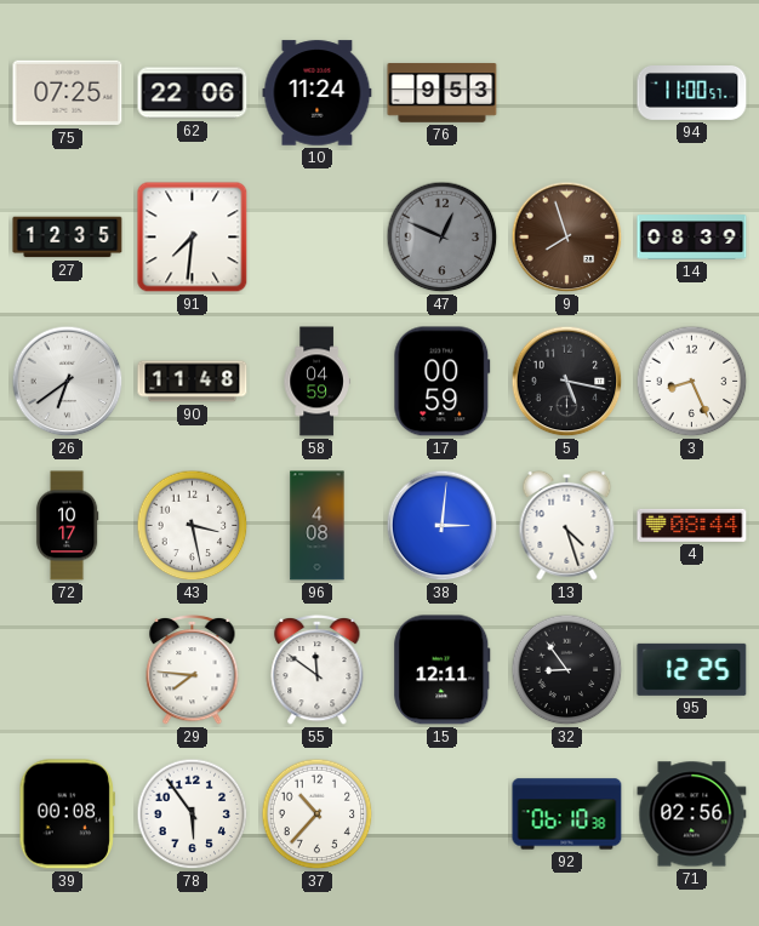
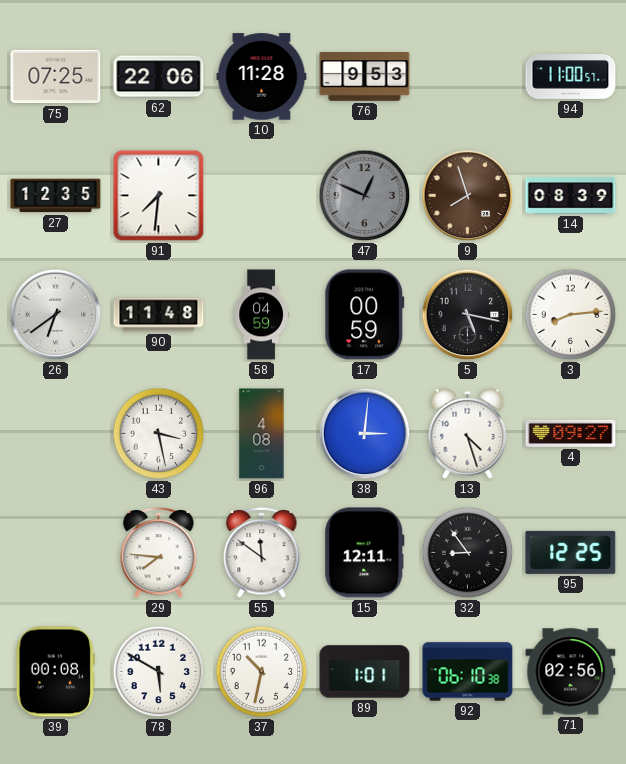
10: 11:24 -> 11:28
3: 8:26 -> 8:14
72: 10:17 -> none
4: 08:44 -> 09:27
78: 5:54 -> 5:50
37: 10:37 -> 10:32
89: none -> 1:01
